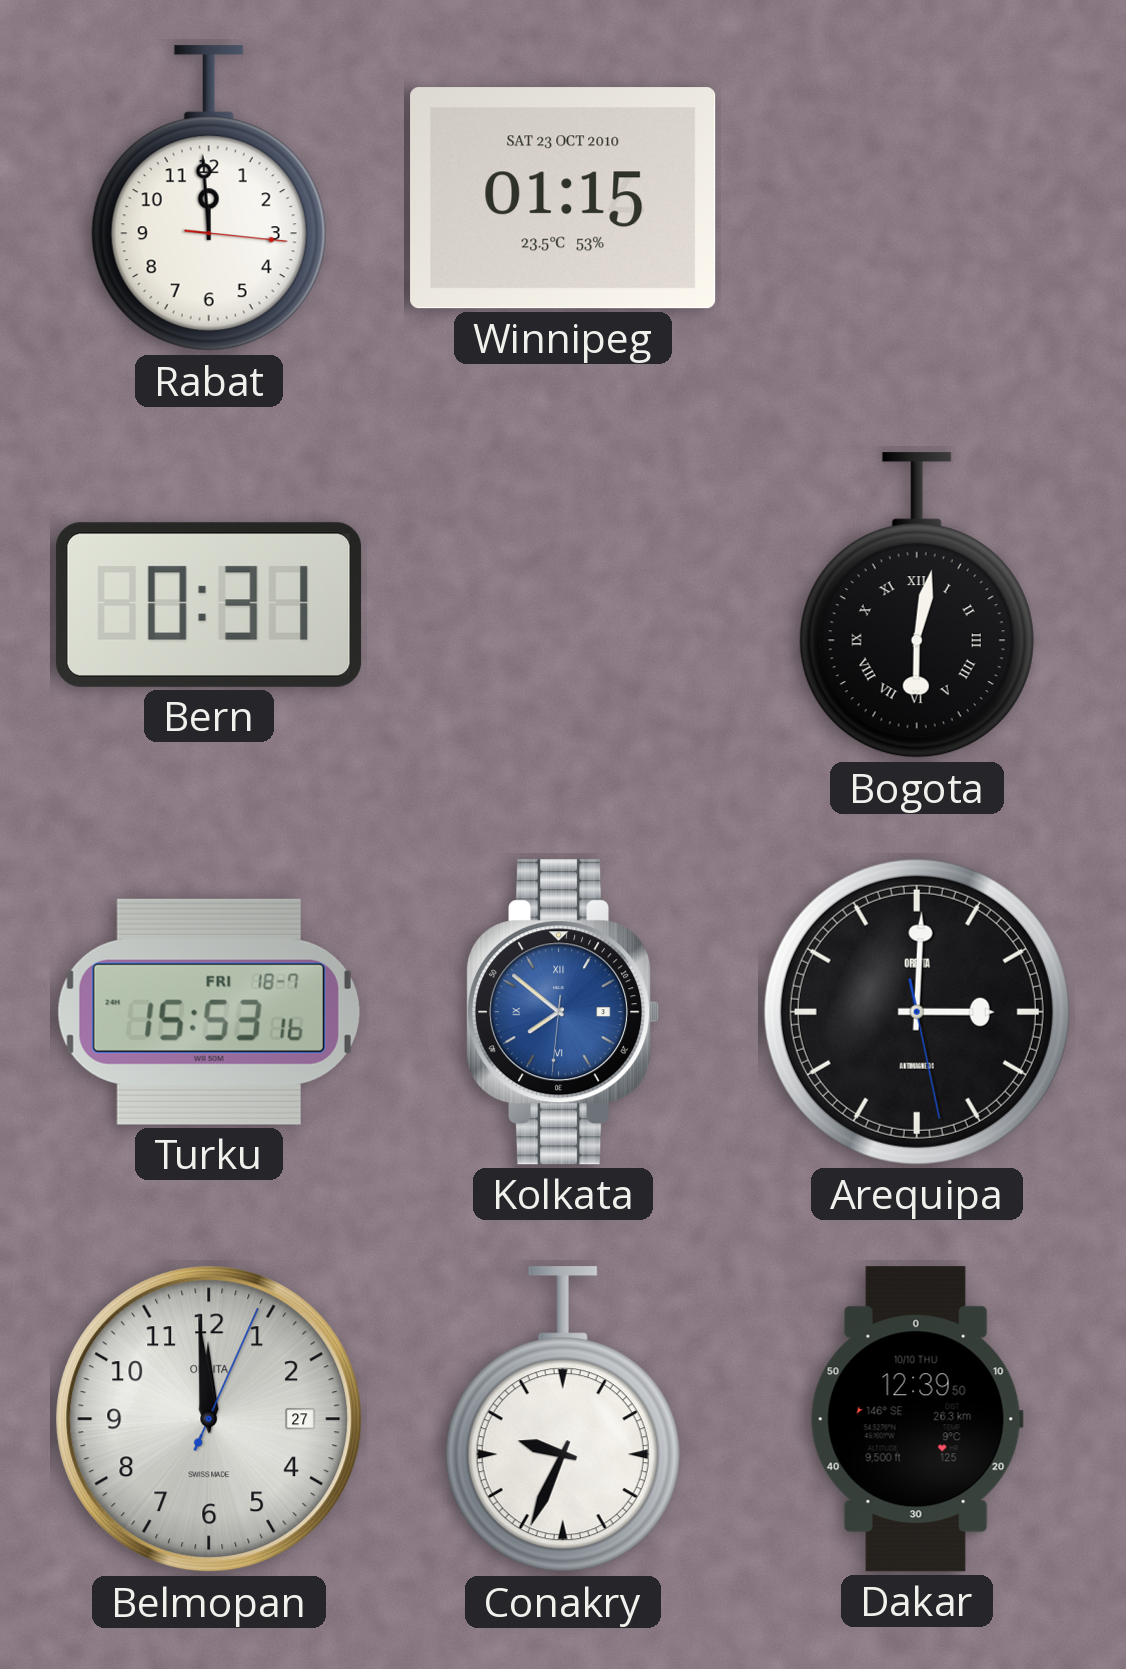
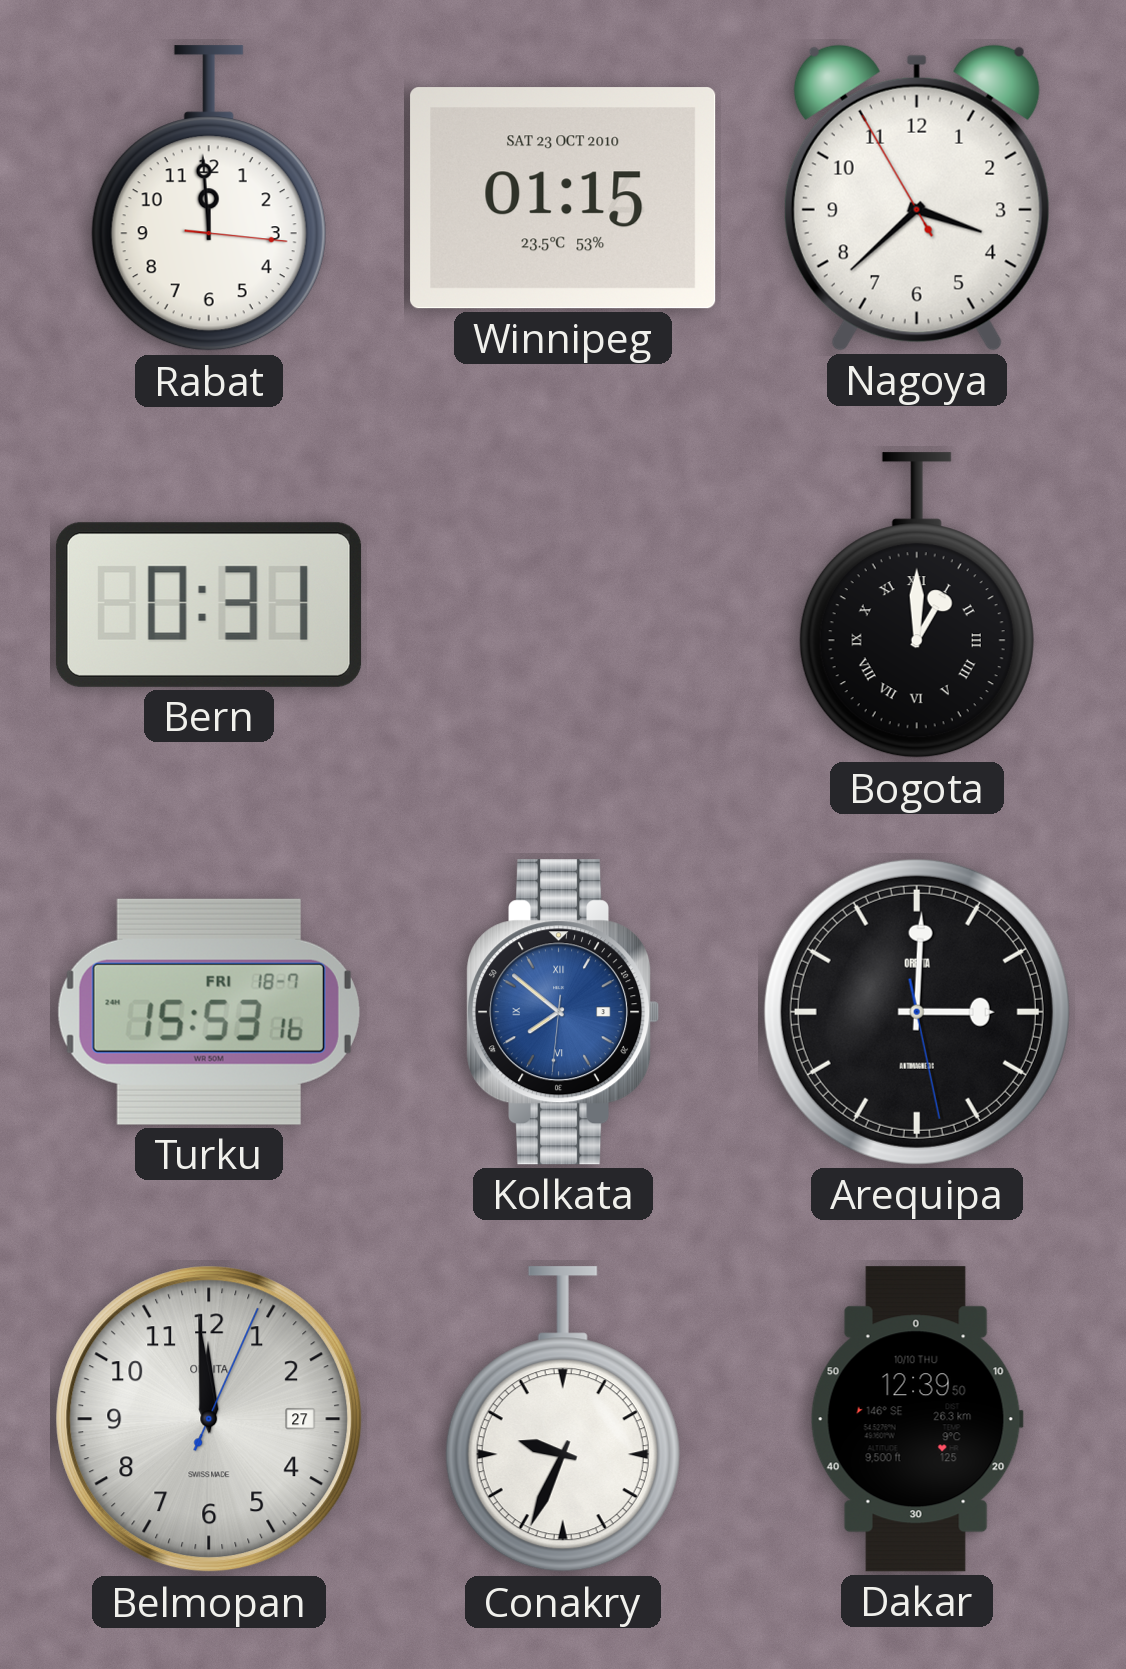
Nagoya: none -> 3:37
Bogota: 6:02 -> 1:00
